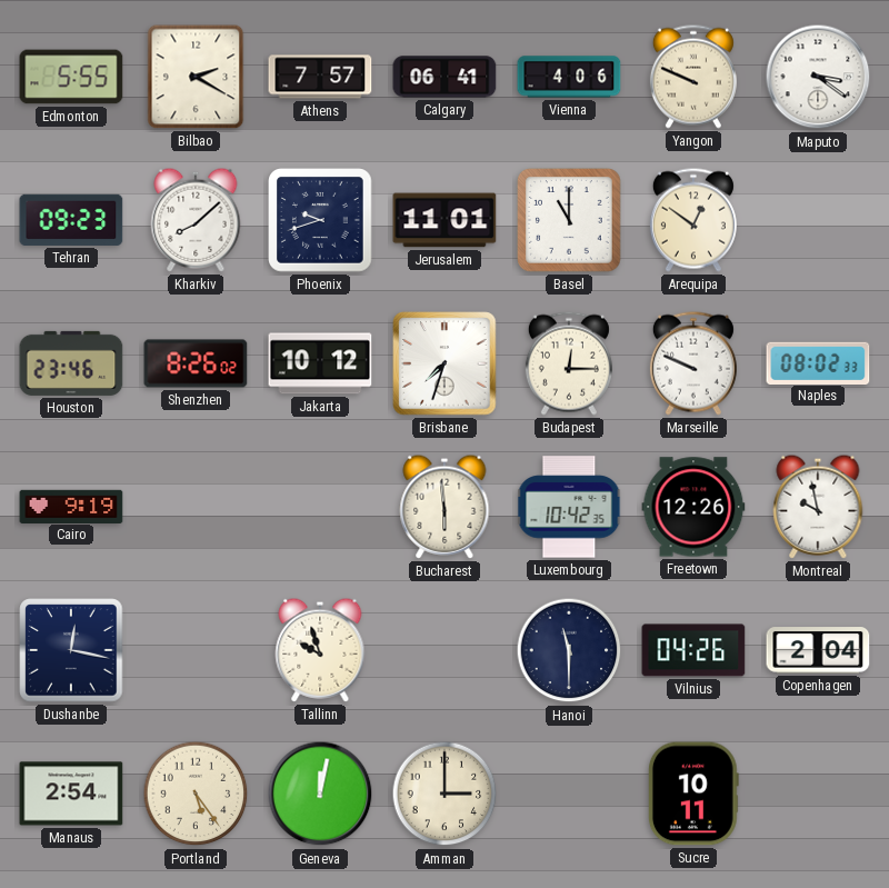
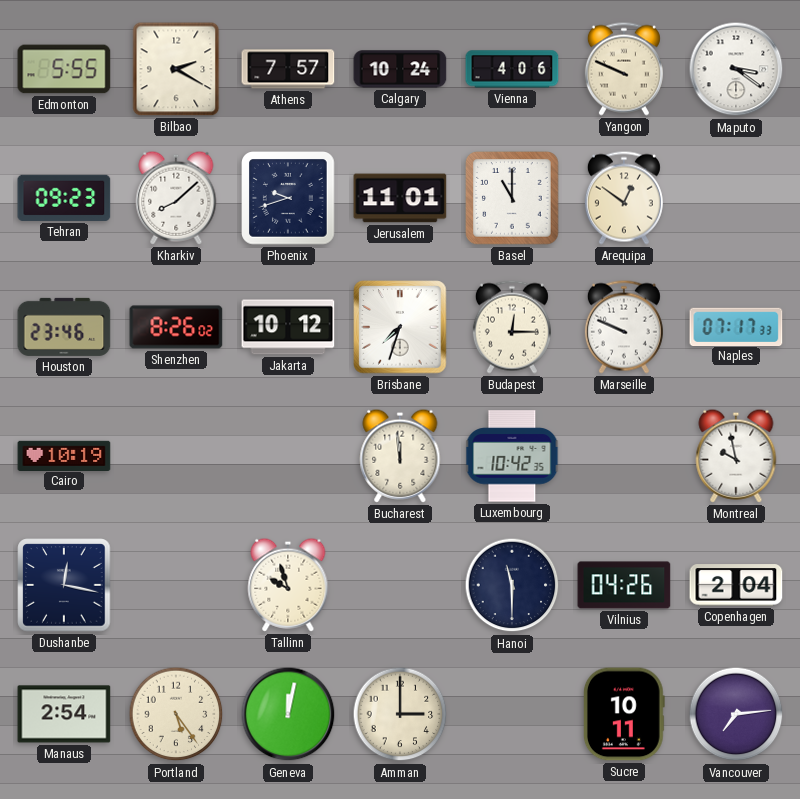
Calgary: 06:41 -> 10:24
Naples: 08:02 -> 07:17
Cairo: 9:19 -> 10:19
Bucharest: 5:59 -> 11:59
Freetown: 12:26 -> none
Vancouver: none -> 7:14
